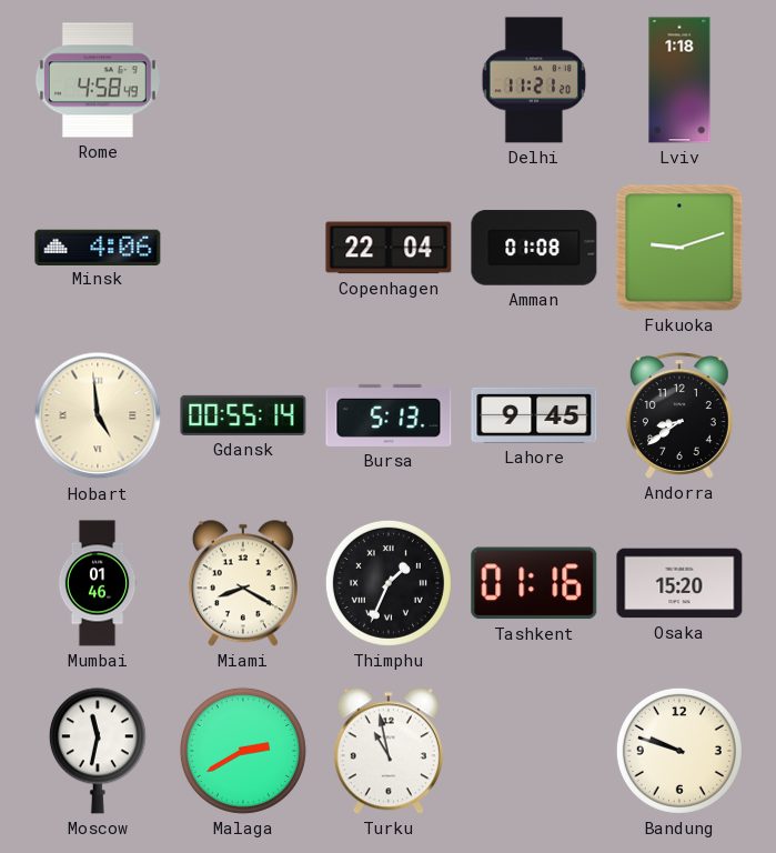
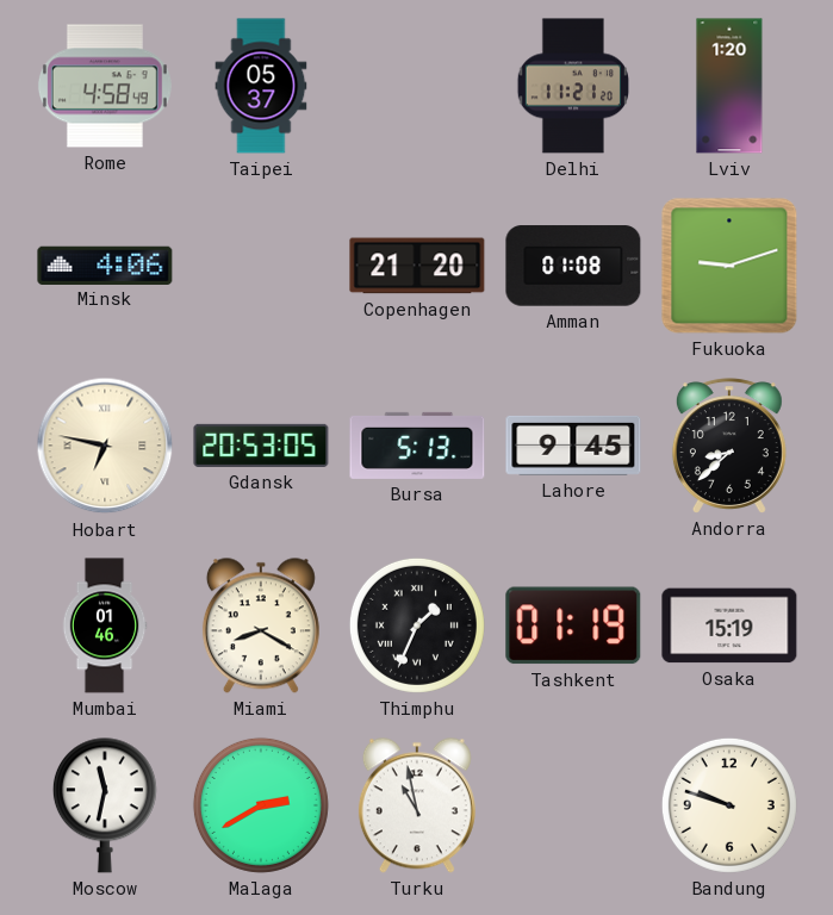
Taipei: none -> 05:37
Lviv: 1:18 -> 1:20
Copenhagen: 22:04 -> 21:20
Hobart: 4:59 -> 6:47
Gdansk: 00:55 -> 20:53
Andorra: 8:39 -> 8:38
Tashkent: 01:16 -> 01:19
Osaka: 15:20 -> 15:19
